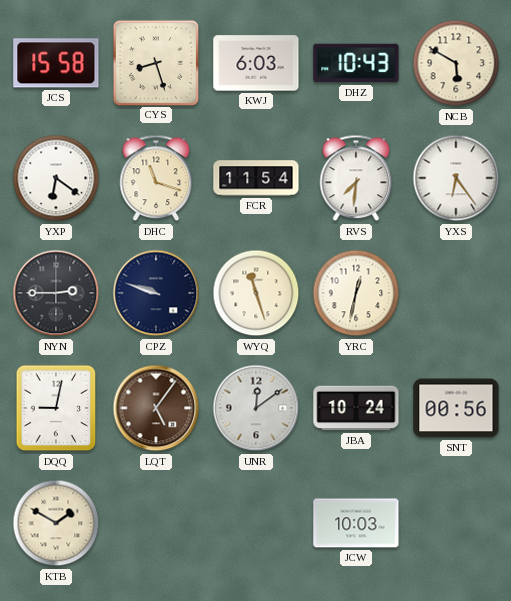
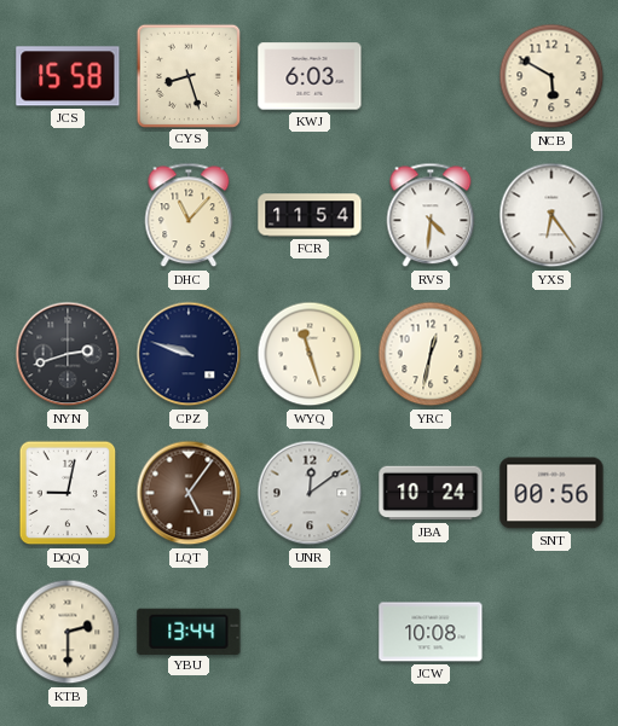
DHZ: 10:43 -> none
YXP: 6:21 -> none
DHC: 11:18 -> 11:07
RVS: 7:31 -> 4:31
NYN: 2:45 -> 2:42
KTB: 1:50 -> 2:30
YBU: none -> 13:44
JCW: 10:03 -> 10:08
